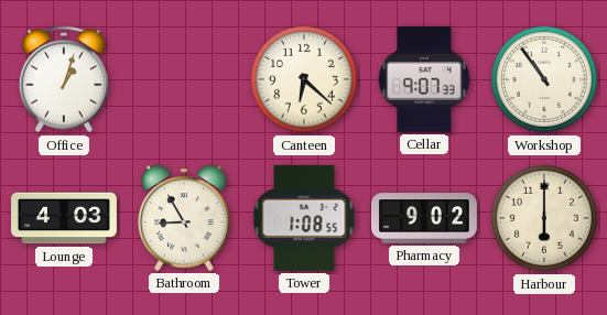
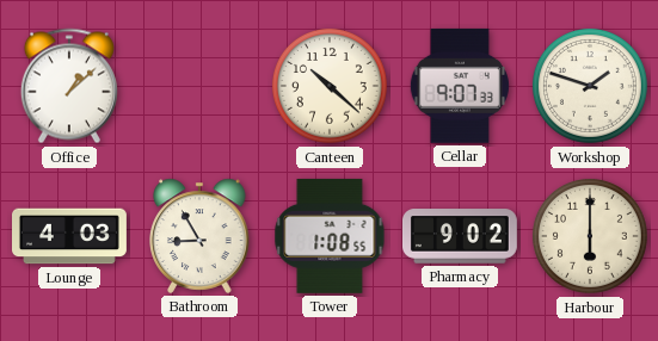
Office: 1:03 -> 1:08
Canteen: 6:22 -> 10:22
Workshop: 10:54 -> 1:48
